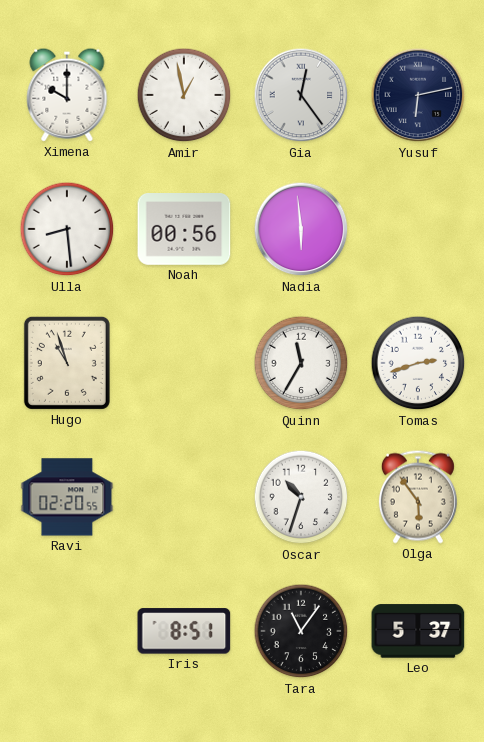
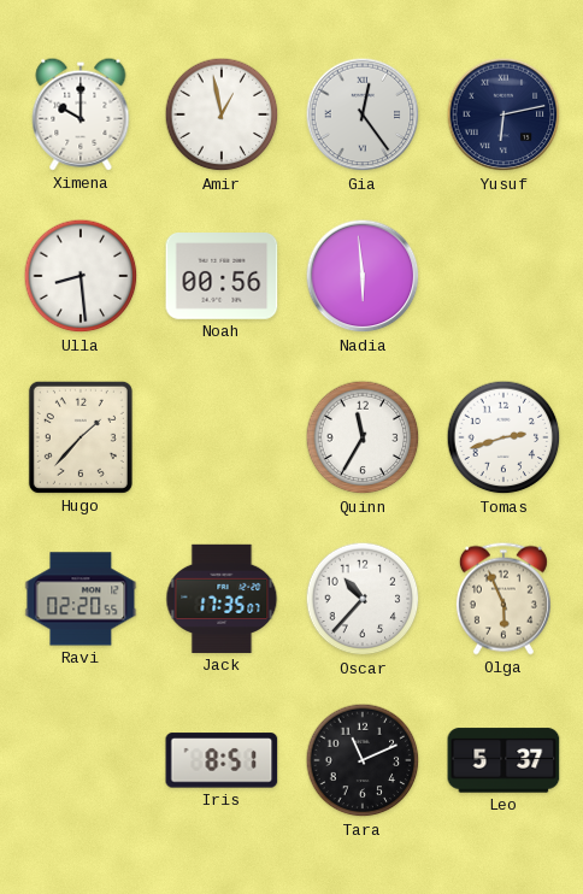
Hugo: 10:57 -> 1:37
Jack: none -> 17:35
Oscar: 10:33 -> 10:37
Olga: 5:54 -> 5:56
Tara: 11:06 -> 11:11
